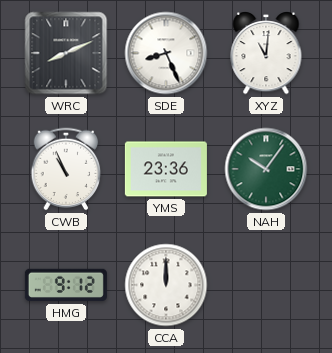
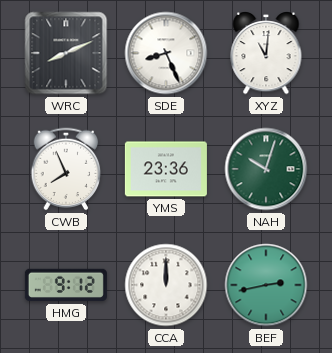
CWB: 10:56 -> 7:56
NAH: 10:06 -> 10:03
BEF: none -> 2:43
